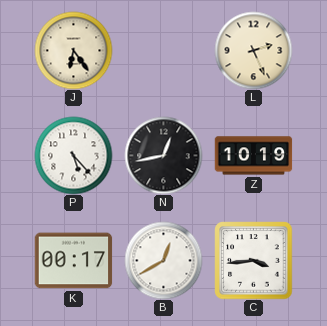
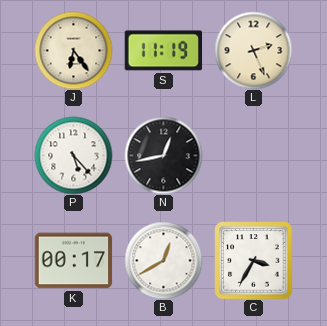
S: none -> 11:19
Z: 10:19 -> none
C: 3:44 -> 3:35
